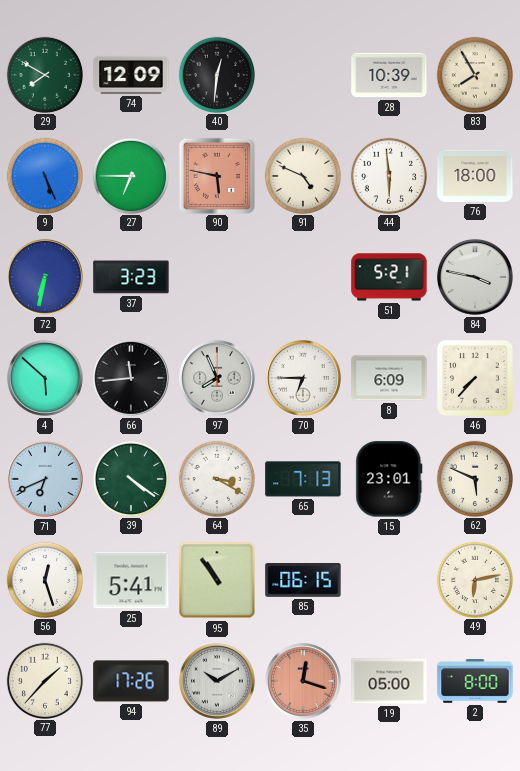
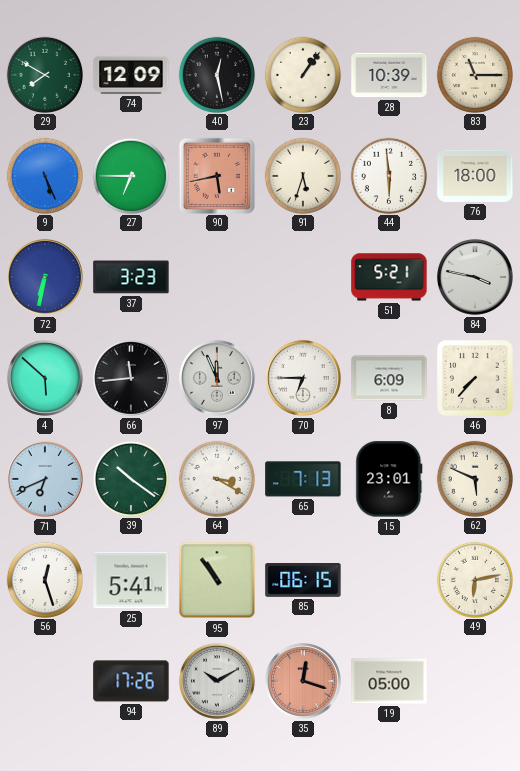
40: 12:31 -> 12:28
23: none -> 1:06
83: 7:55 -> 11:15
90: 5:47 -> 5:43
91: 4:49 -> 5:33
97: 7:56 -> 11:56
39: 4:21 -> 10:21
77: 1:37 -> none
2: 8:00 -> none
